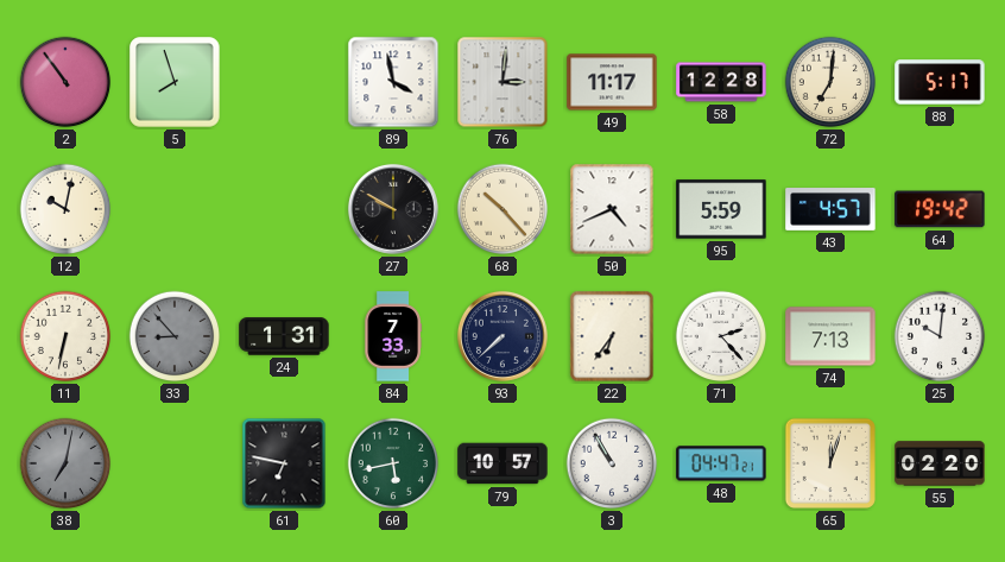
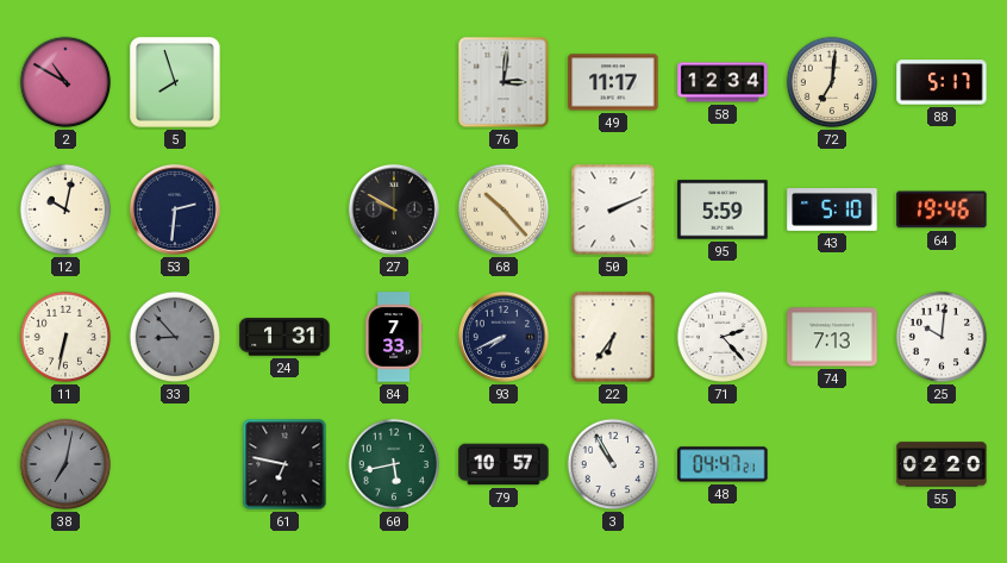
2: 10:54 -> 10:50
89: 3:58 -> none
58: 12:28 -> 12:34
53: none -> 2:31
50: 4:41 -> 2:11
43: 4:57 -> 5:10
64: 19:42 -> 19:46
93: 7:38 -> 7:41
65: 12:03 -> none
